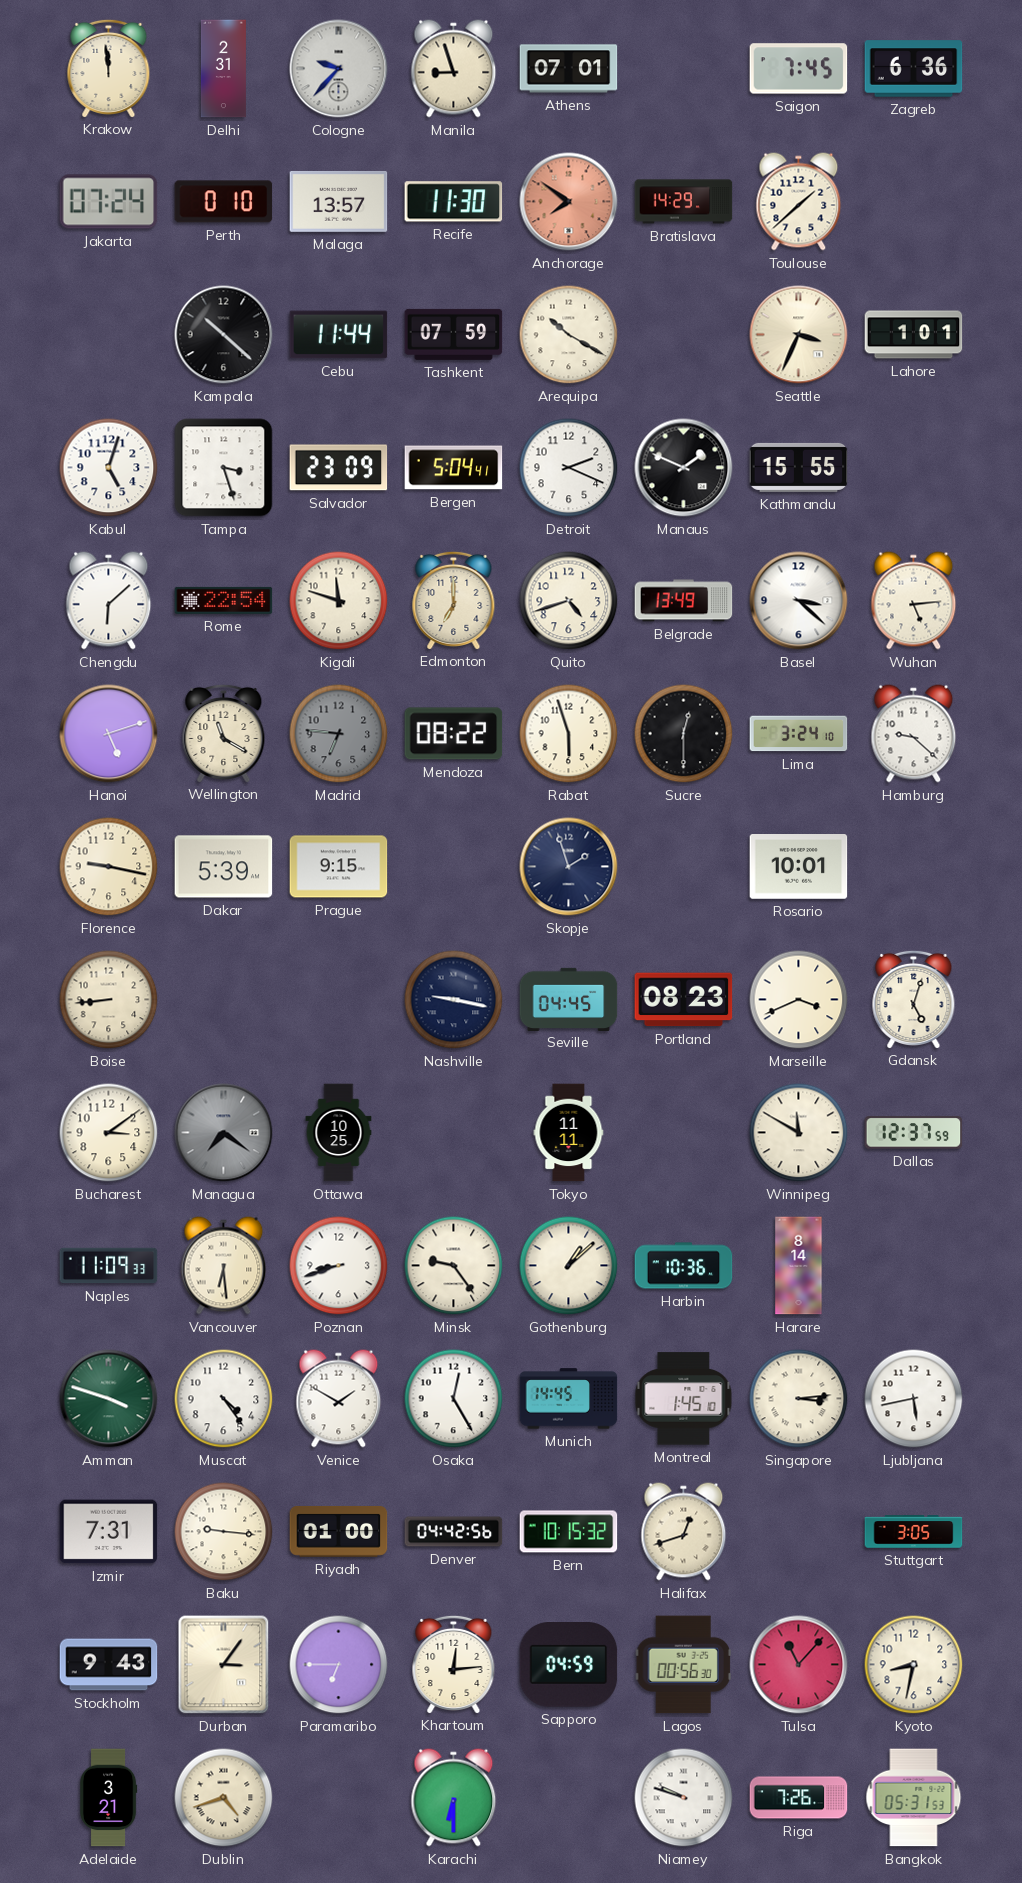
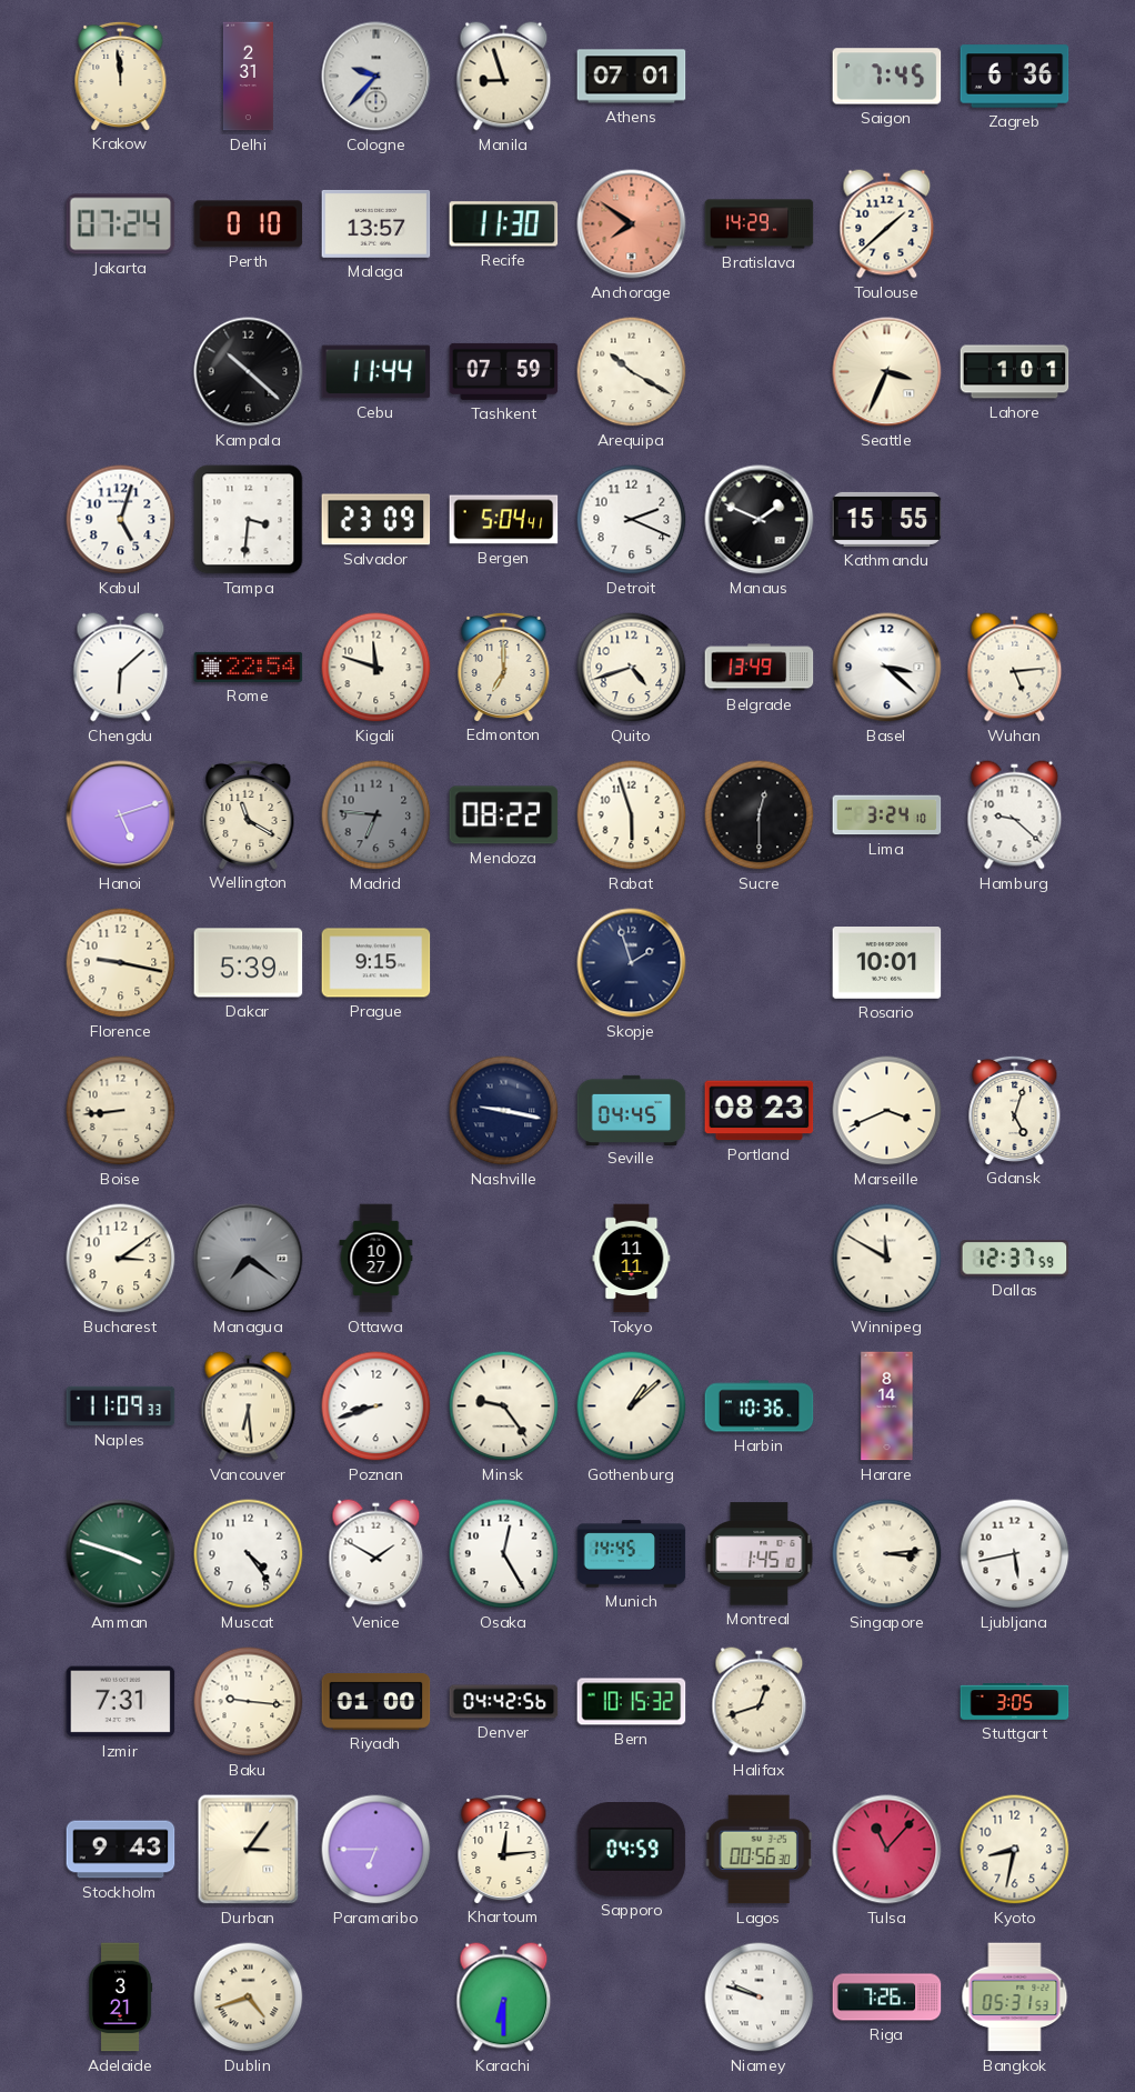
Tampa: 3:27 -> 3:31
Ottawa: 10:25 -> 10:27
